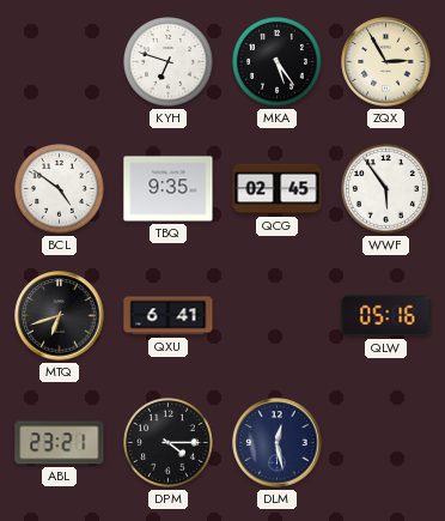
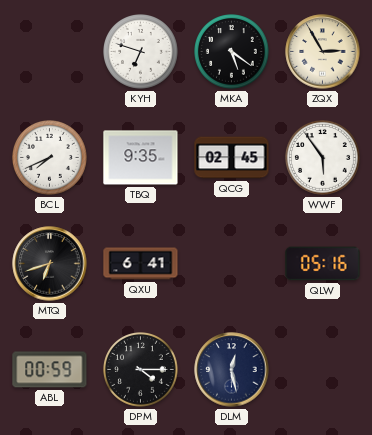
MKA: 5:24 -> 5:21
BCL: 4:51 -> 7:41
ABL: 23:21 -> 00:59
